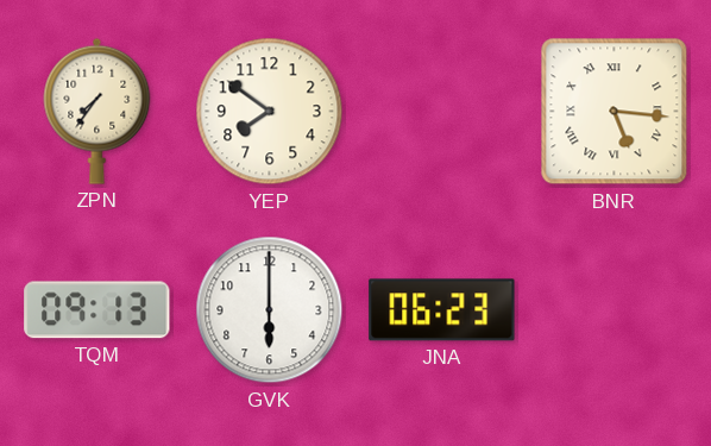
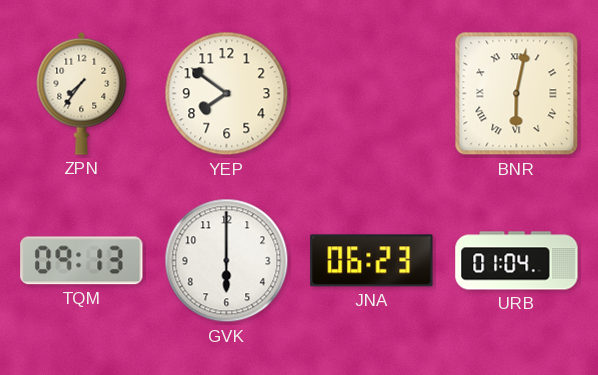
BNR: 5:16 -> 6:02
URB: none -> 01:04
